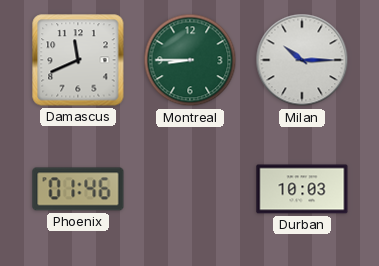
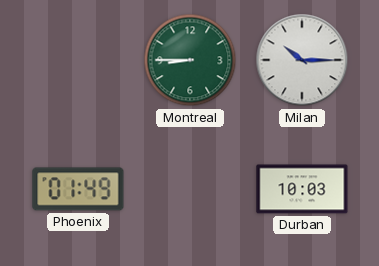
Damascus: 11:41 -> none
Phoenix: 01:46 -> 01:49
